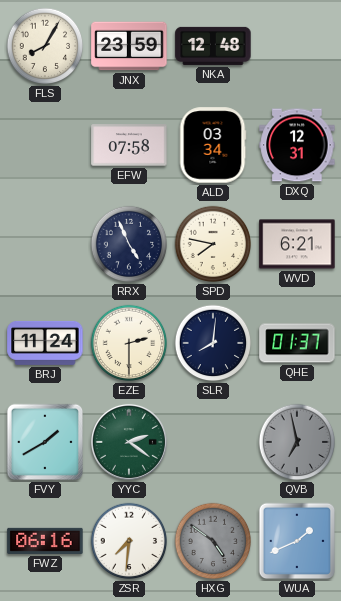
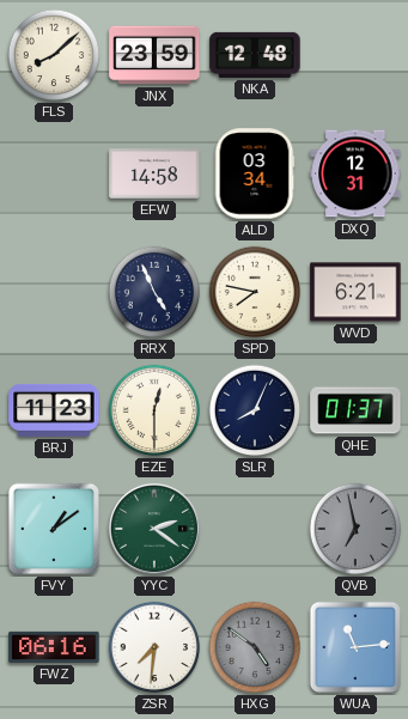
FLS: 8:05 -> 8:08
EFW: 07:58 -> 14:58
BRJ: 11:24 -> 11:23
EZE: 2:30 -> 12:30
SLR: 8:01 -> 8:04
FVY: 1:40 -> 1:09
WUA: 1:41 -> 11:14
